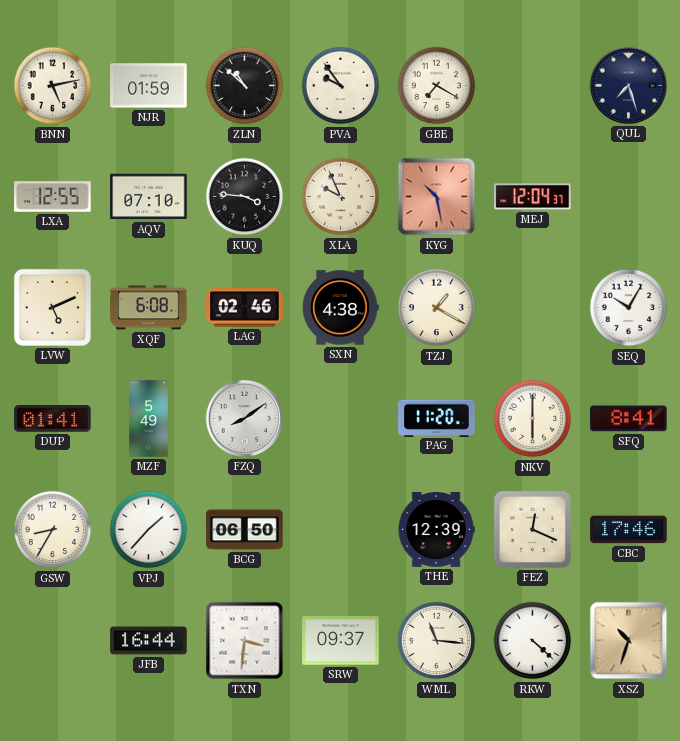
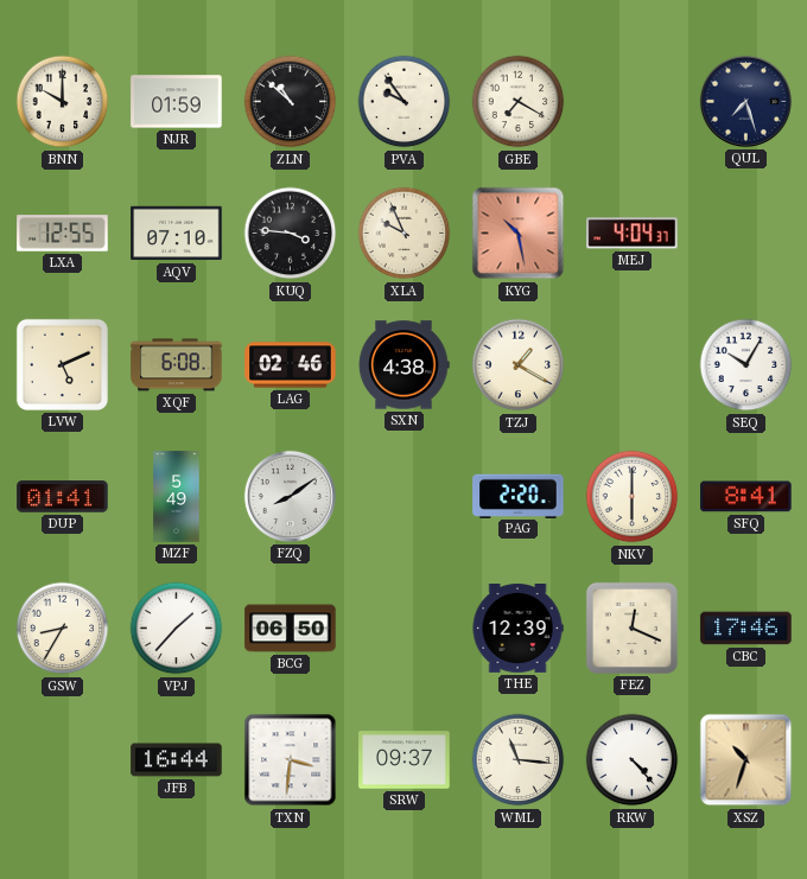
BNN: 5:13 -> 10:00
MEJ: 12:04 -> 4:04
PAG: 11:20 -> 2:20
RKW: 4:22 -> 4:23
